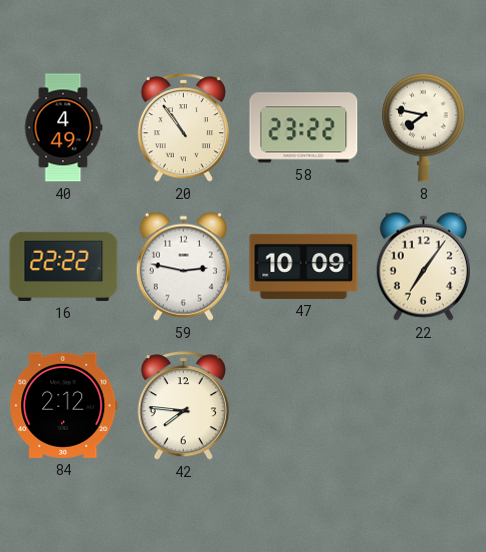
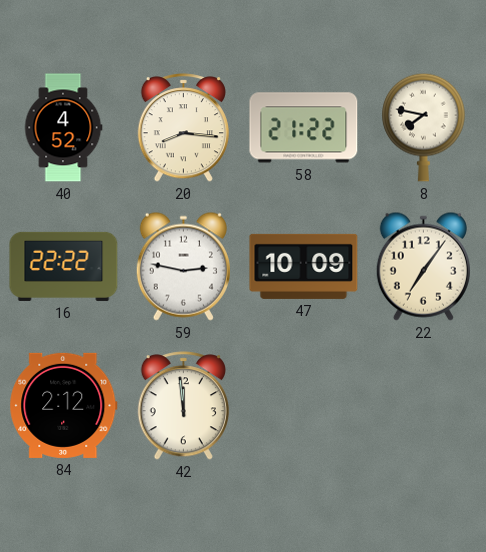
40: 4:49 -> 4:52
20: 10:54 -> 8:16
58: 23:22 -> 21:22
42: 7:46 -> 11:59
